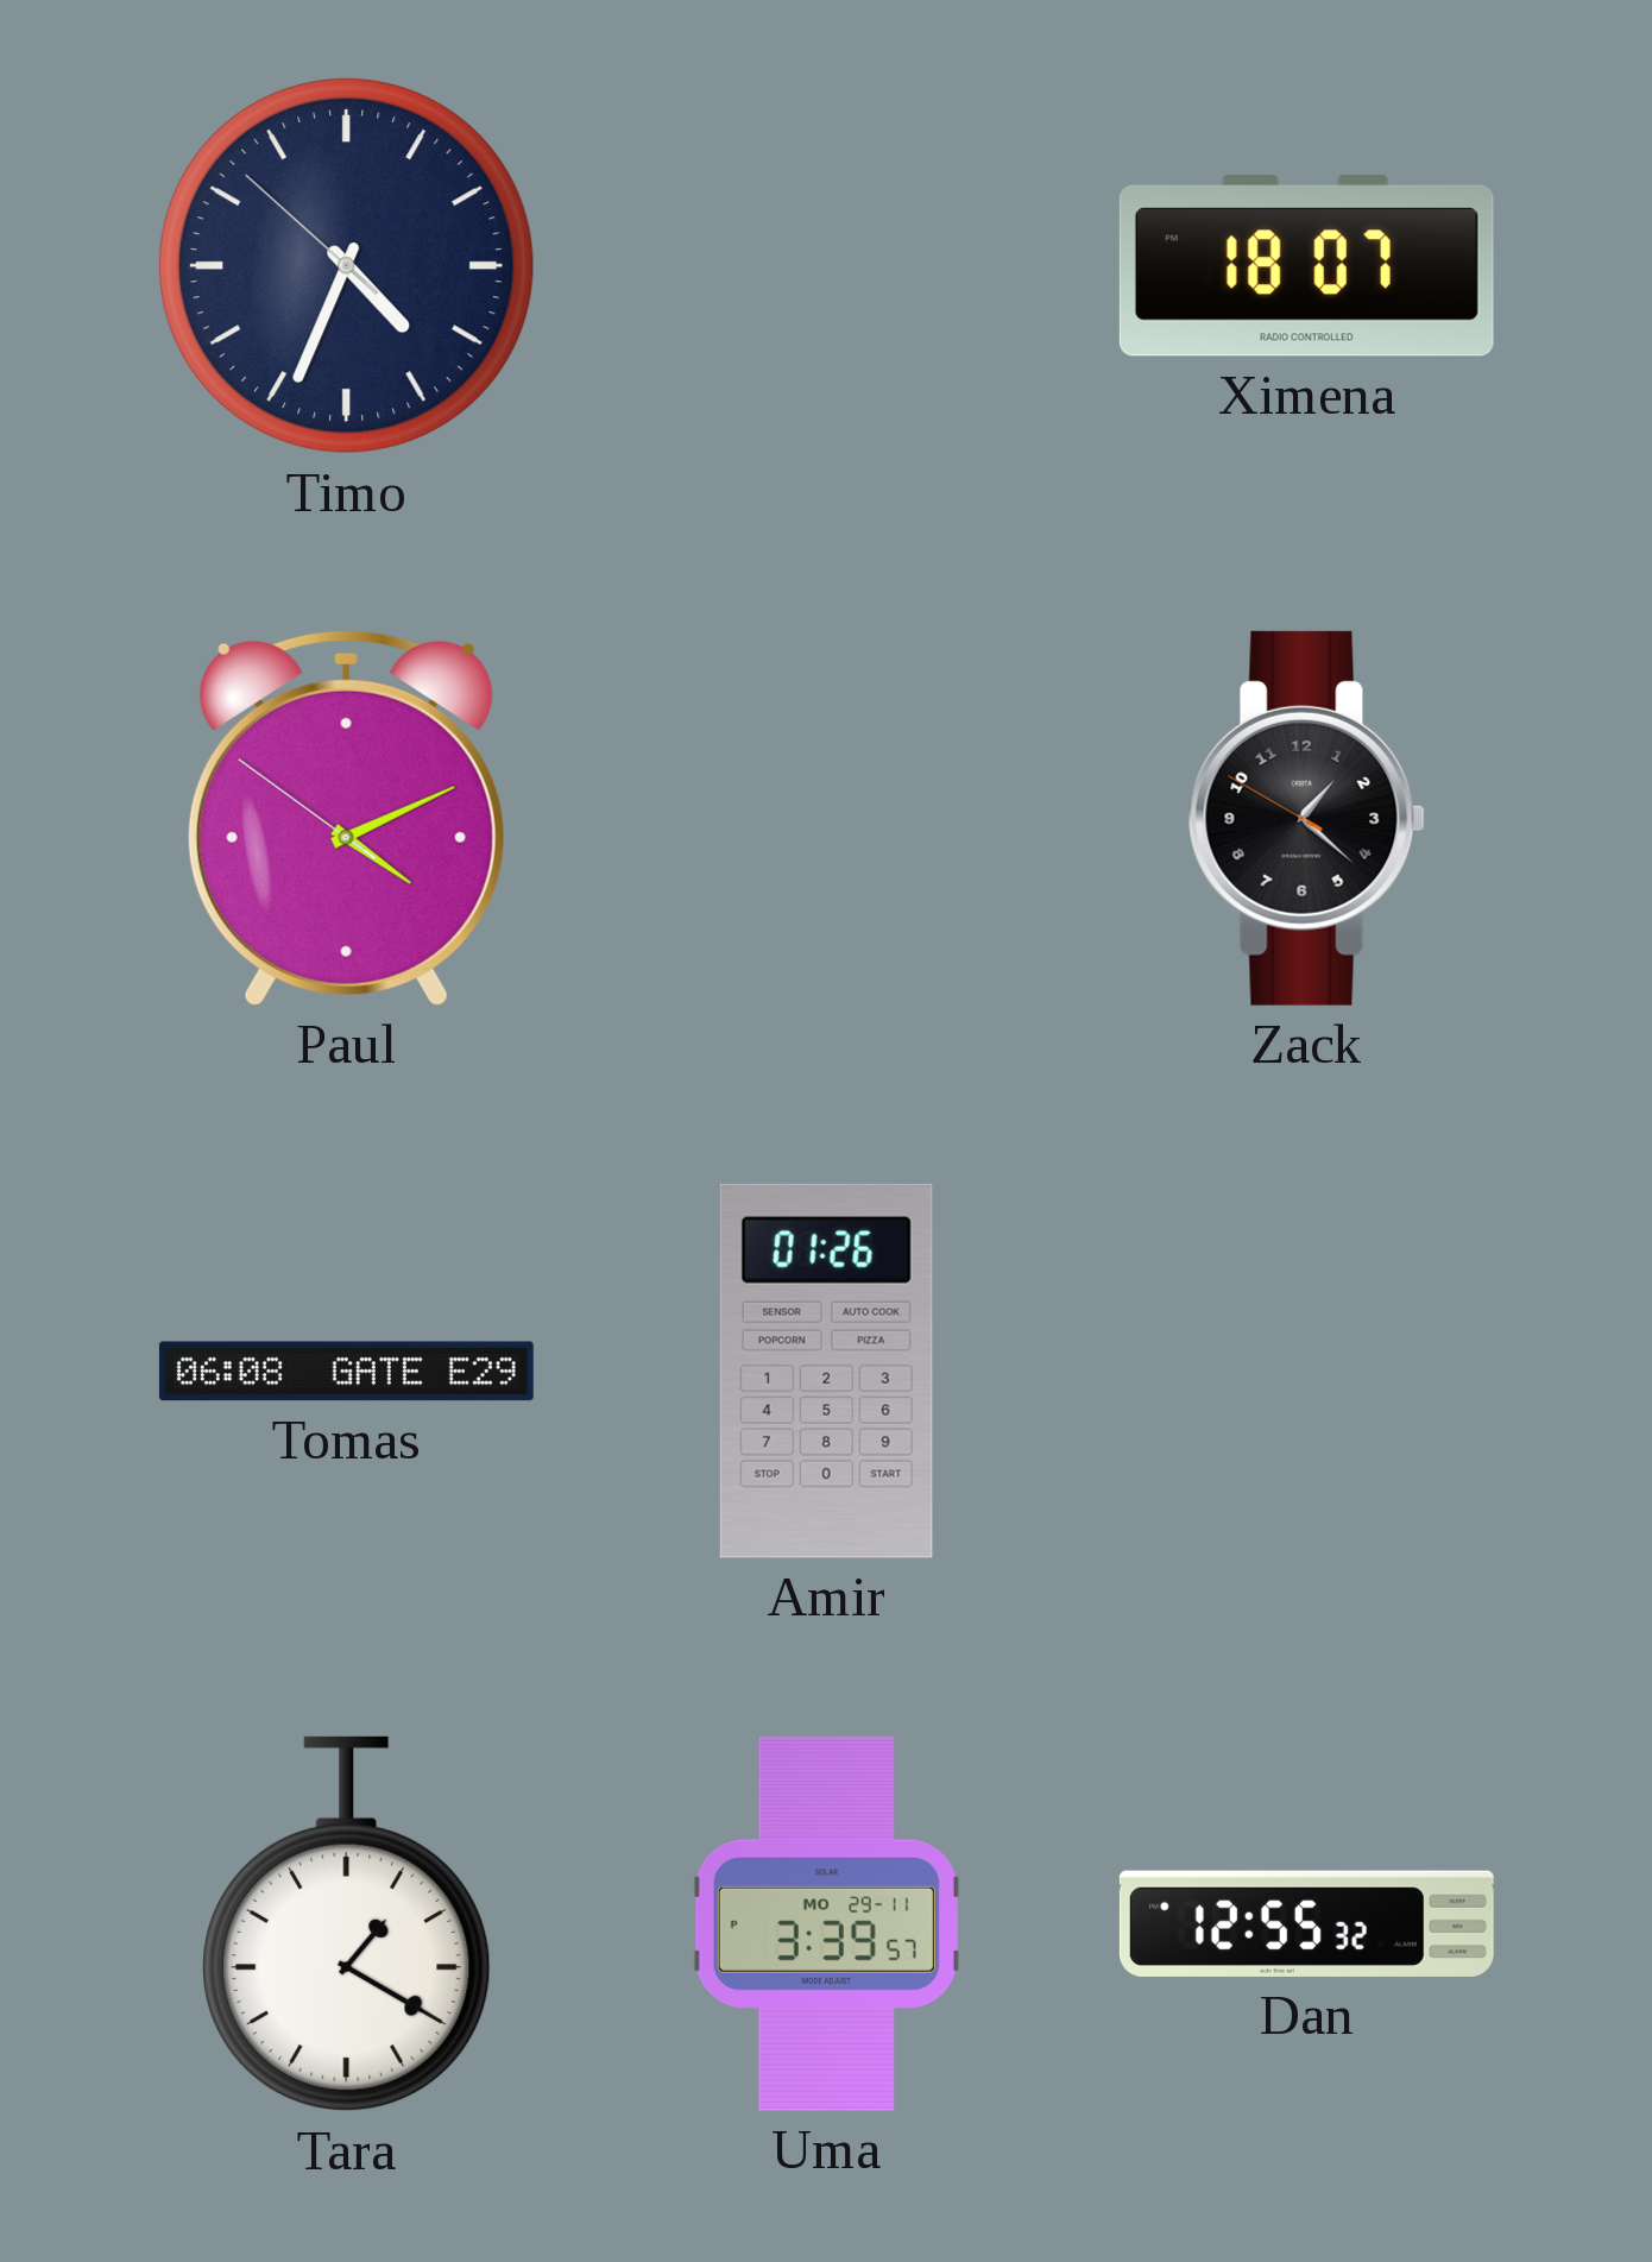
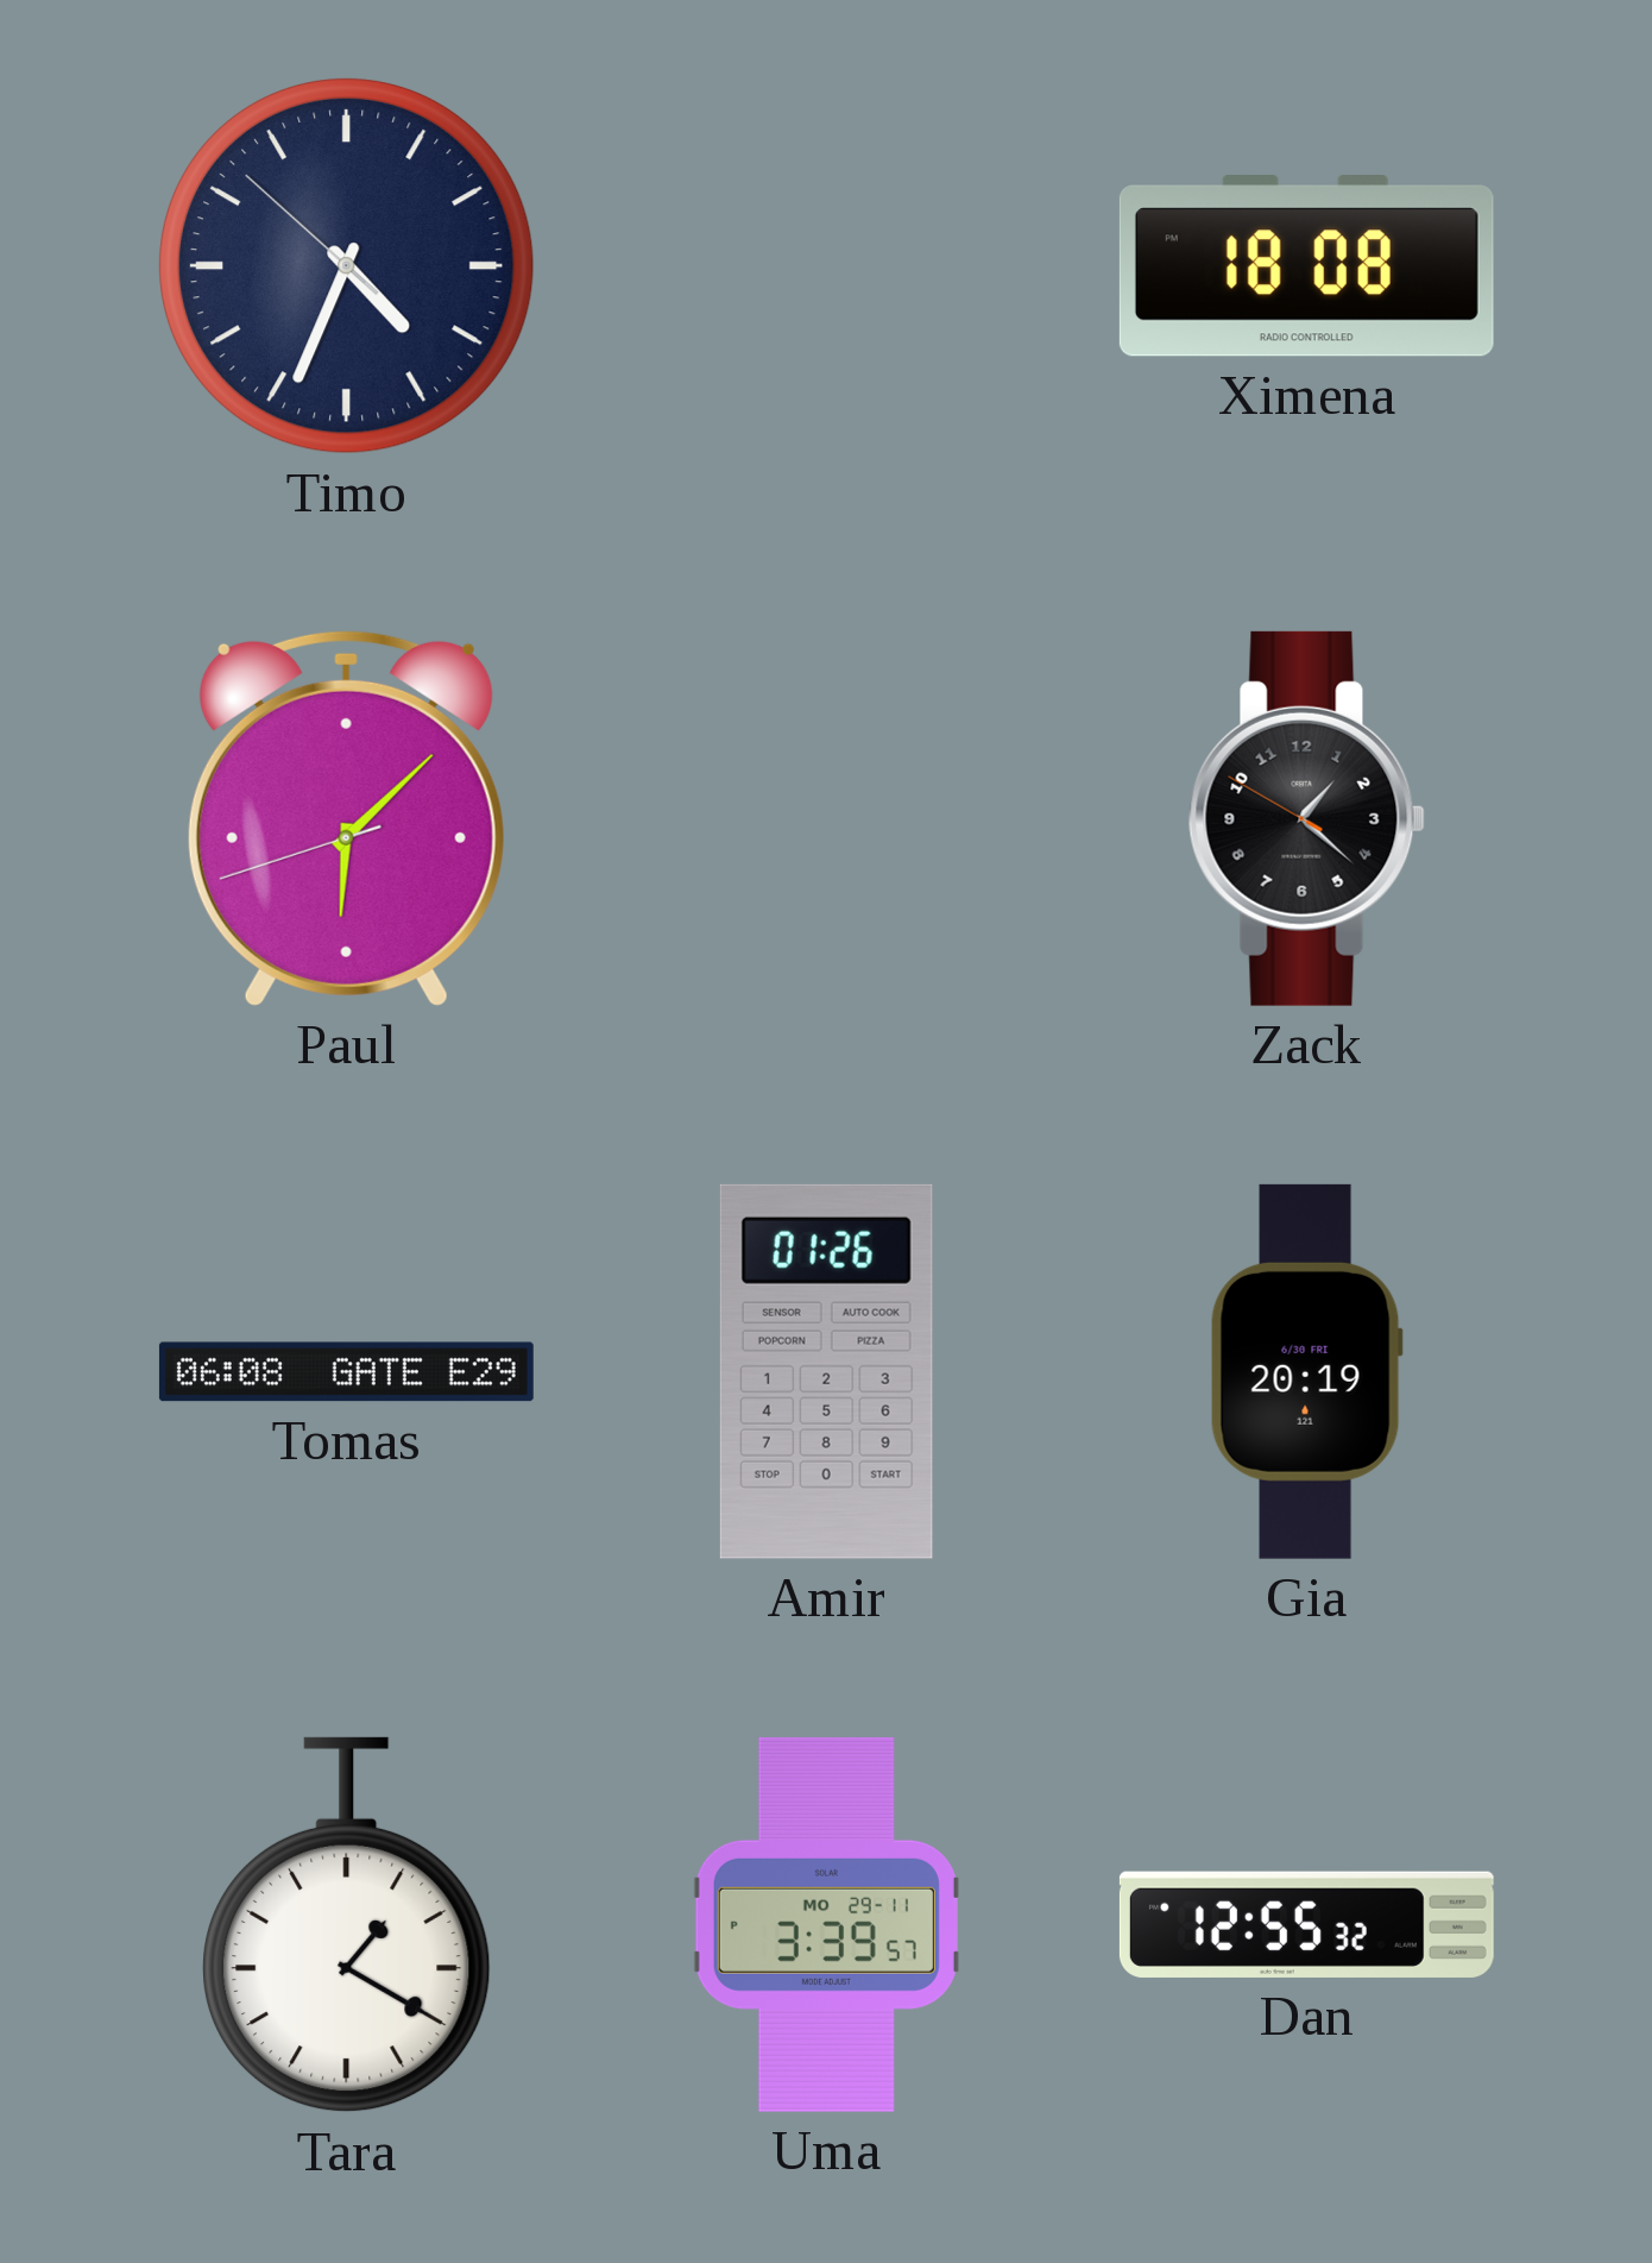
Ximena: 18:07 -> 18:08
Paul: 4:10 -> 6:07
Gia: none -> 20:19
